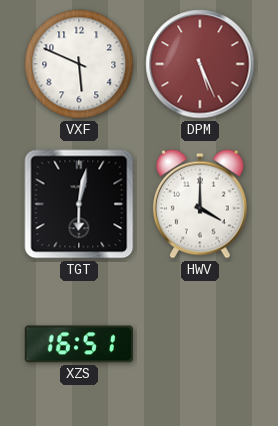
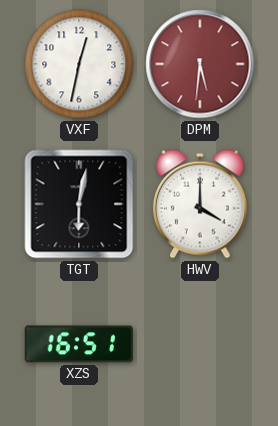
VXF: 5:49 -> 12:32
DPM: 5:26 -> 5:31
